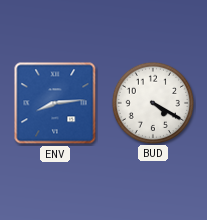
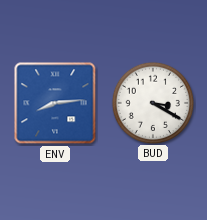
BUD: 4:20 -> 3:20
